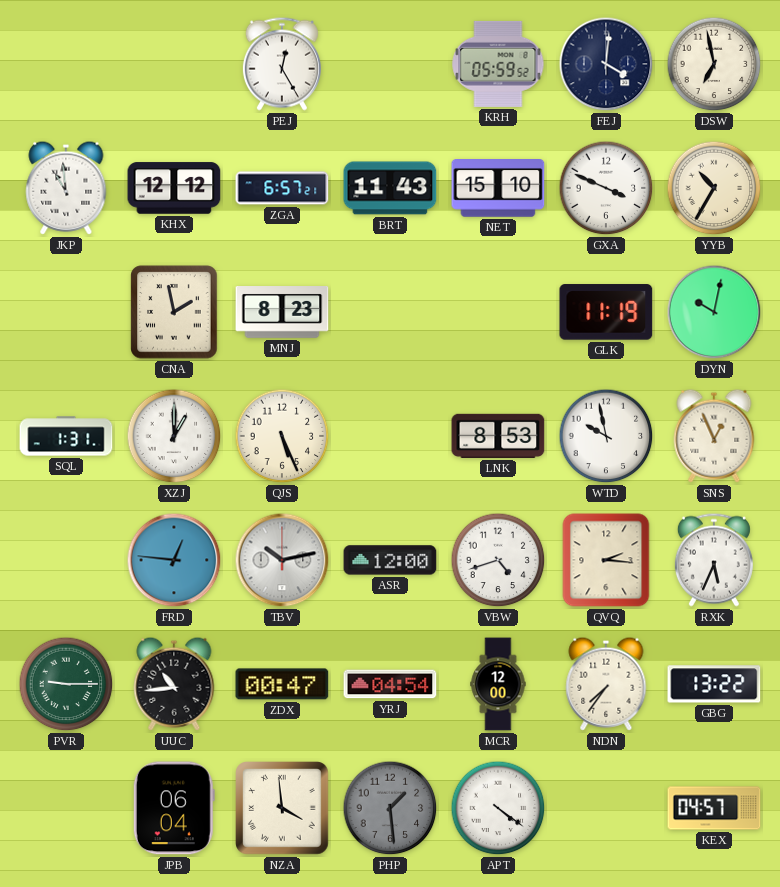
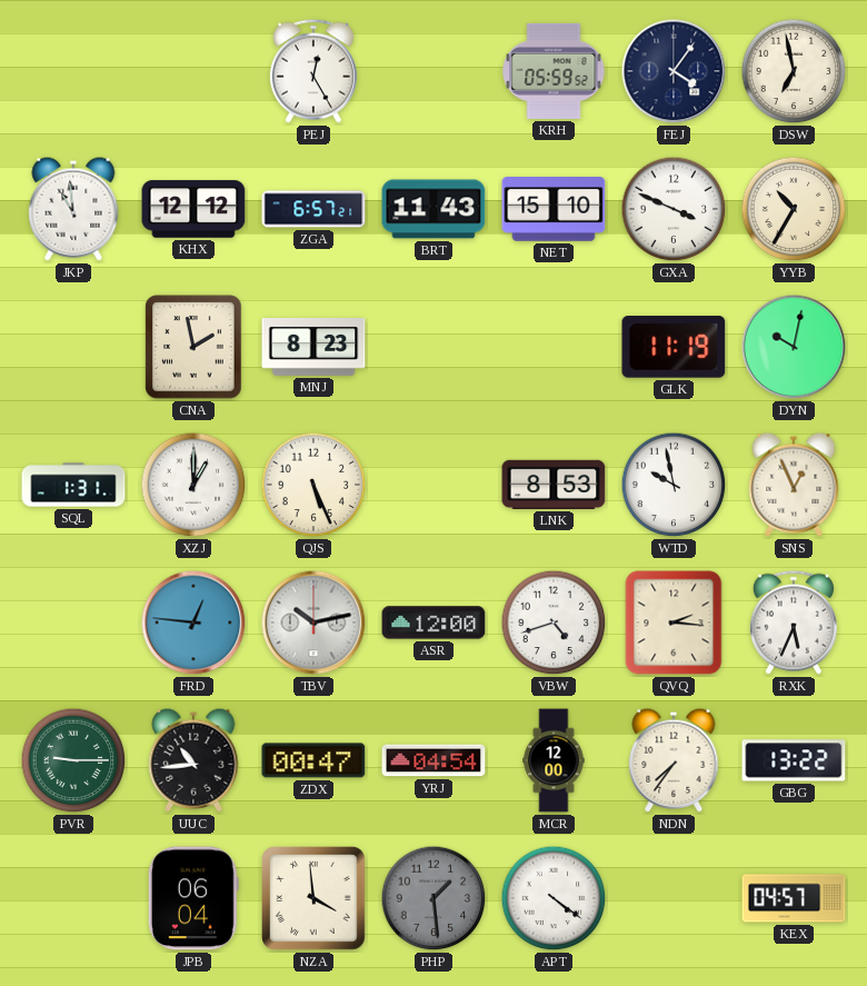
FEJ: 4:01 -> 4:06
